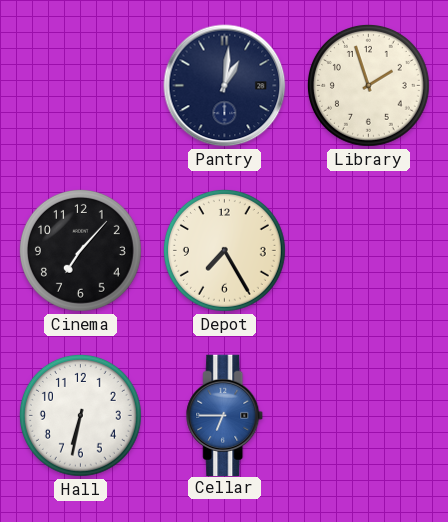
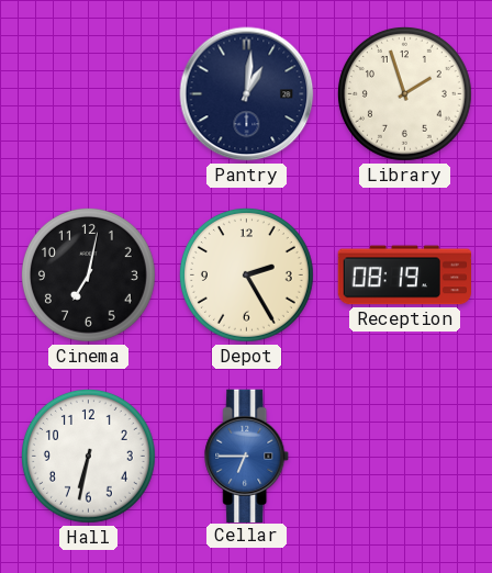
Cinema: 7:07 -> 7:02
Depot: 7:25 -> 2:25
Reception: none -> 08:19
